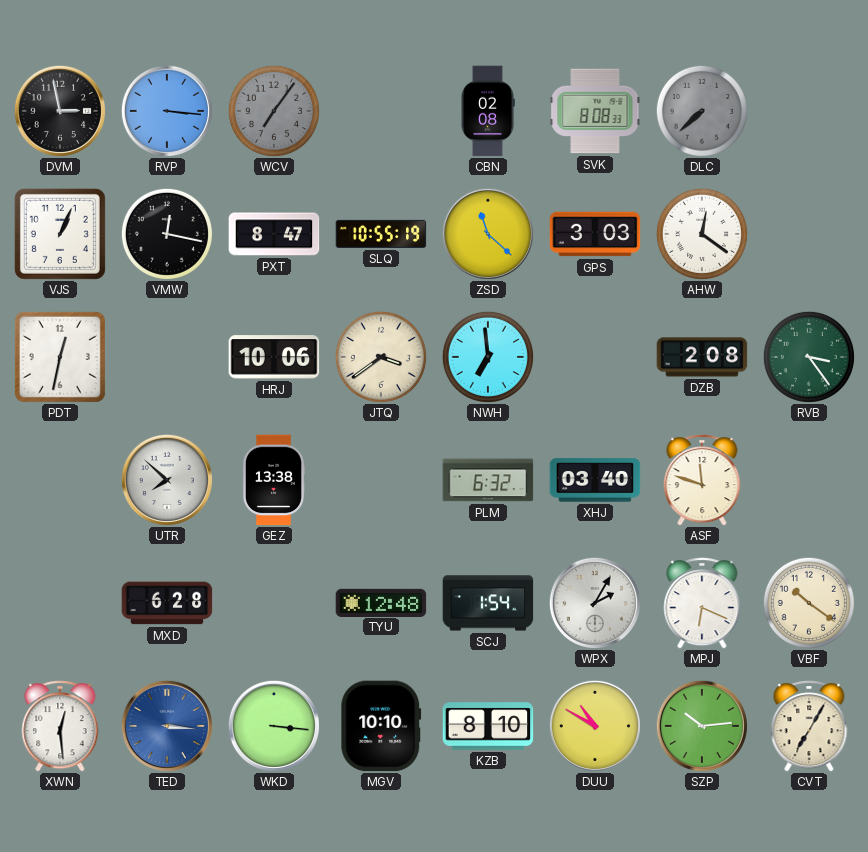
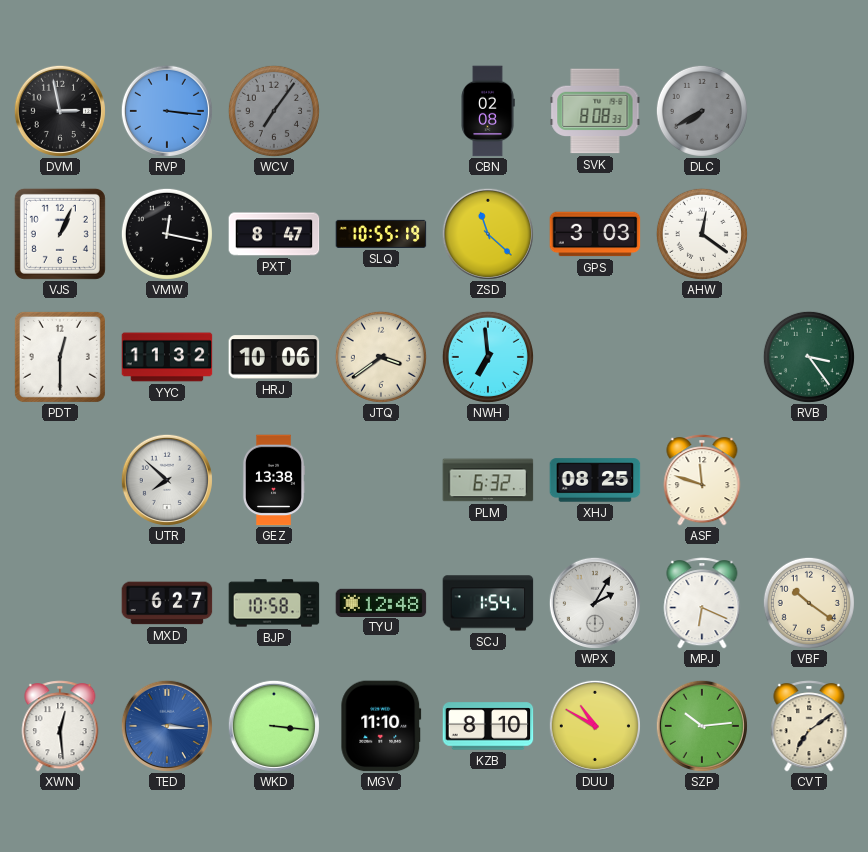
DLC: 7:38 -> 7:40
PDT: 12:32 -> 12:30
YYC: none -> 11:32
DZB: 2:08 -> none
XHJ: 03:40 -> 08:25
MXD: 6:28 -> 6:27
BJP: none -> 10:58
MGV: 10:10 -> 11:10
CVT: 7:05 -> 7:09
